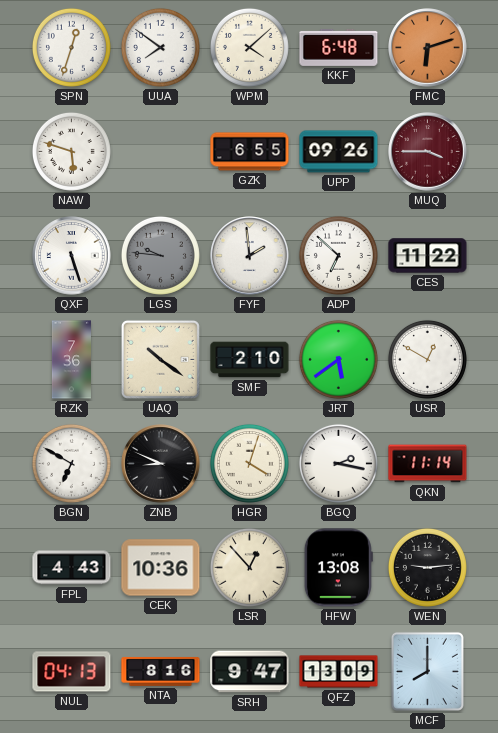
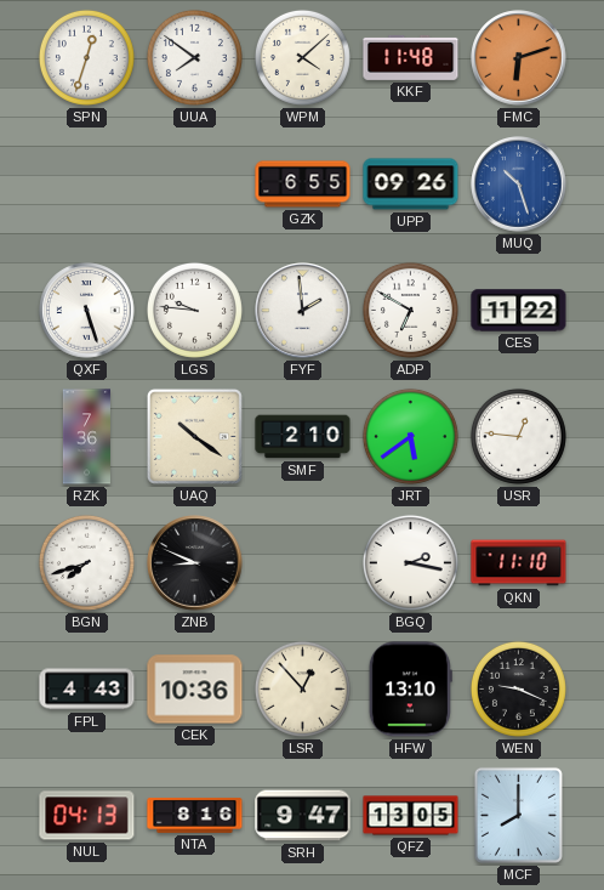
KKF: 6:48 -> 11:48
NAW: 5:48 -> none
MUQ: 3:45 -> 10:27
MUQ dial: burgundy -> blue
LGS dial: grey -> white
ADP: 6:52 -> 6:50
USR: 12:50 -> 12:46
BGN: 6:50 -> 7:42
HGR: 4:03 -> none
QKN: 11:14 -> 11:10
HFW: 13:08 -> 13:10
WEN: 9:14 -> 9:19
QFZ: 13:09 -> 13:05
